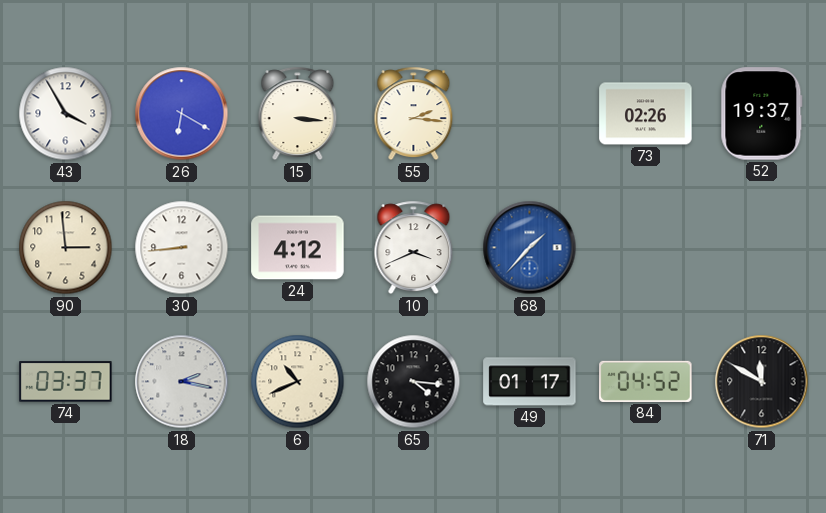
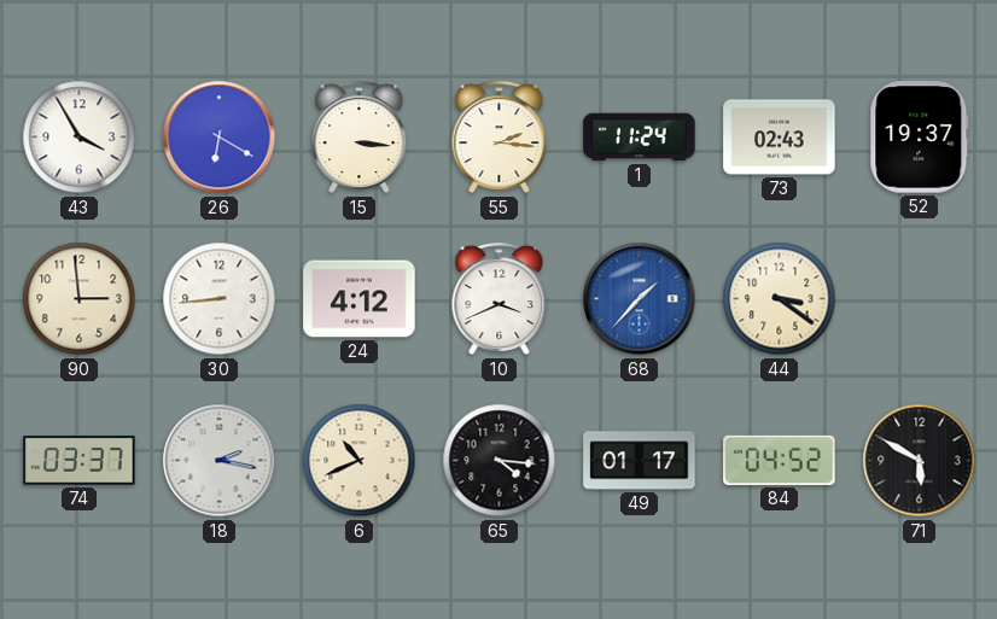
1: none -> 11:24
73: 02:26 -> 02:43
44: none -> 3:21
71: 11:50 -> 5:50
